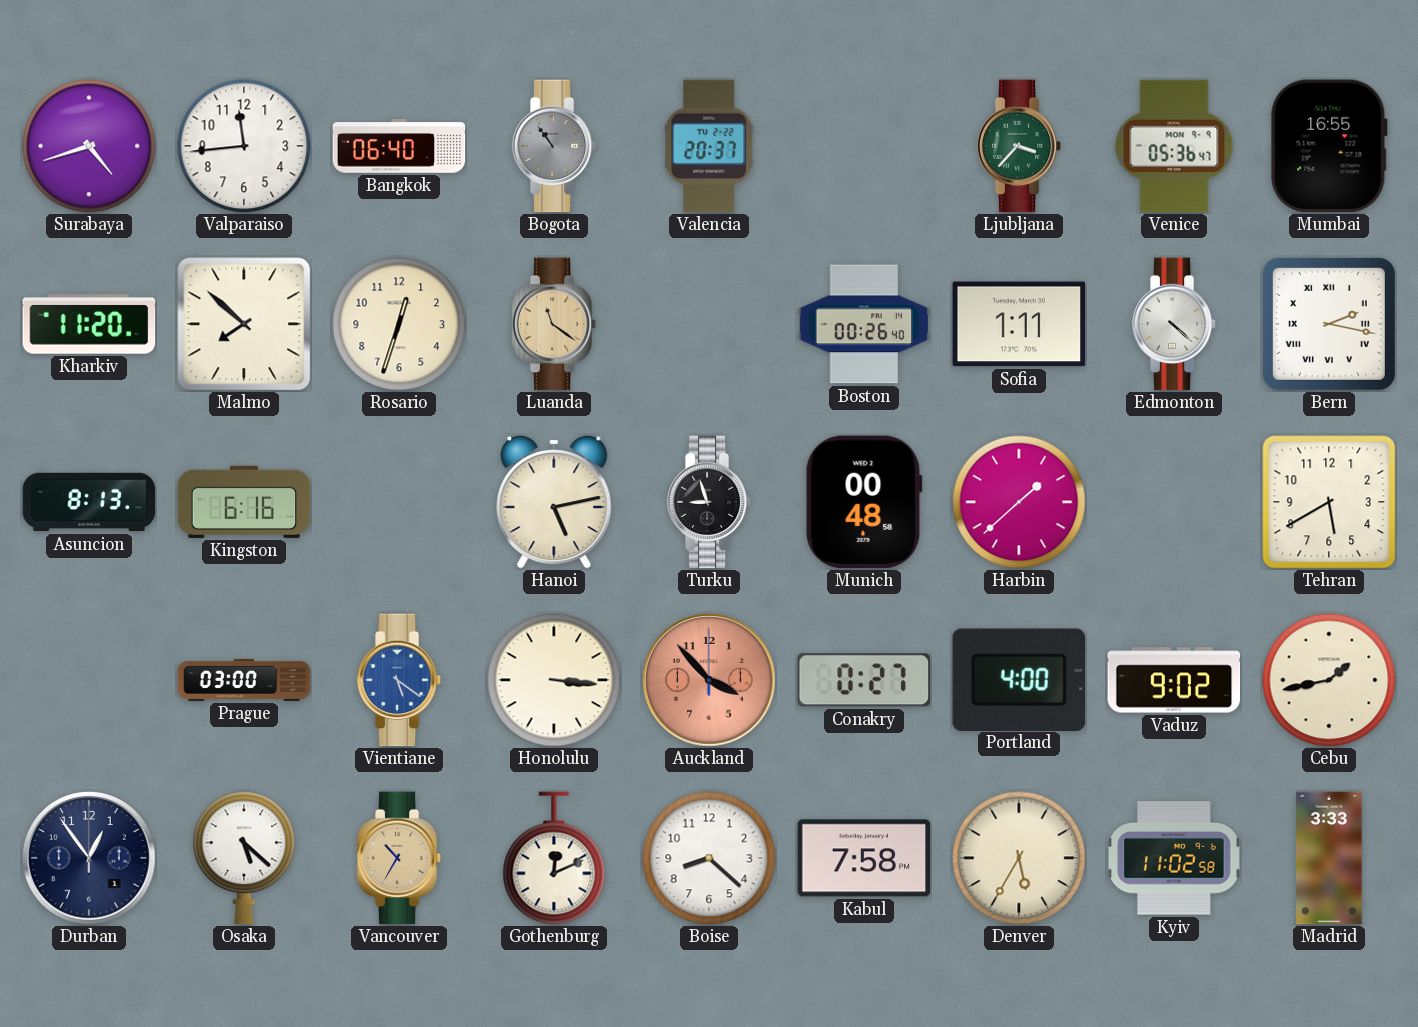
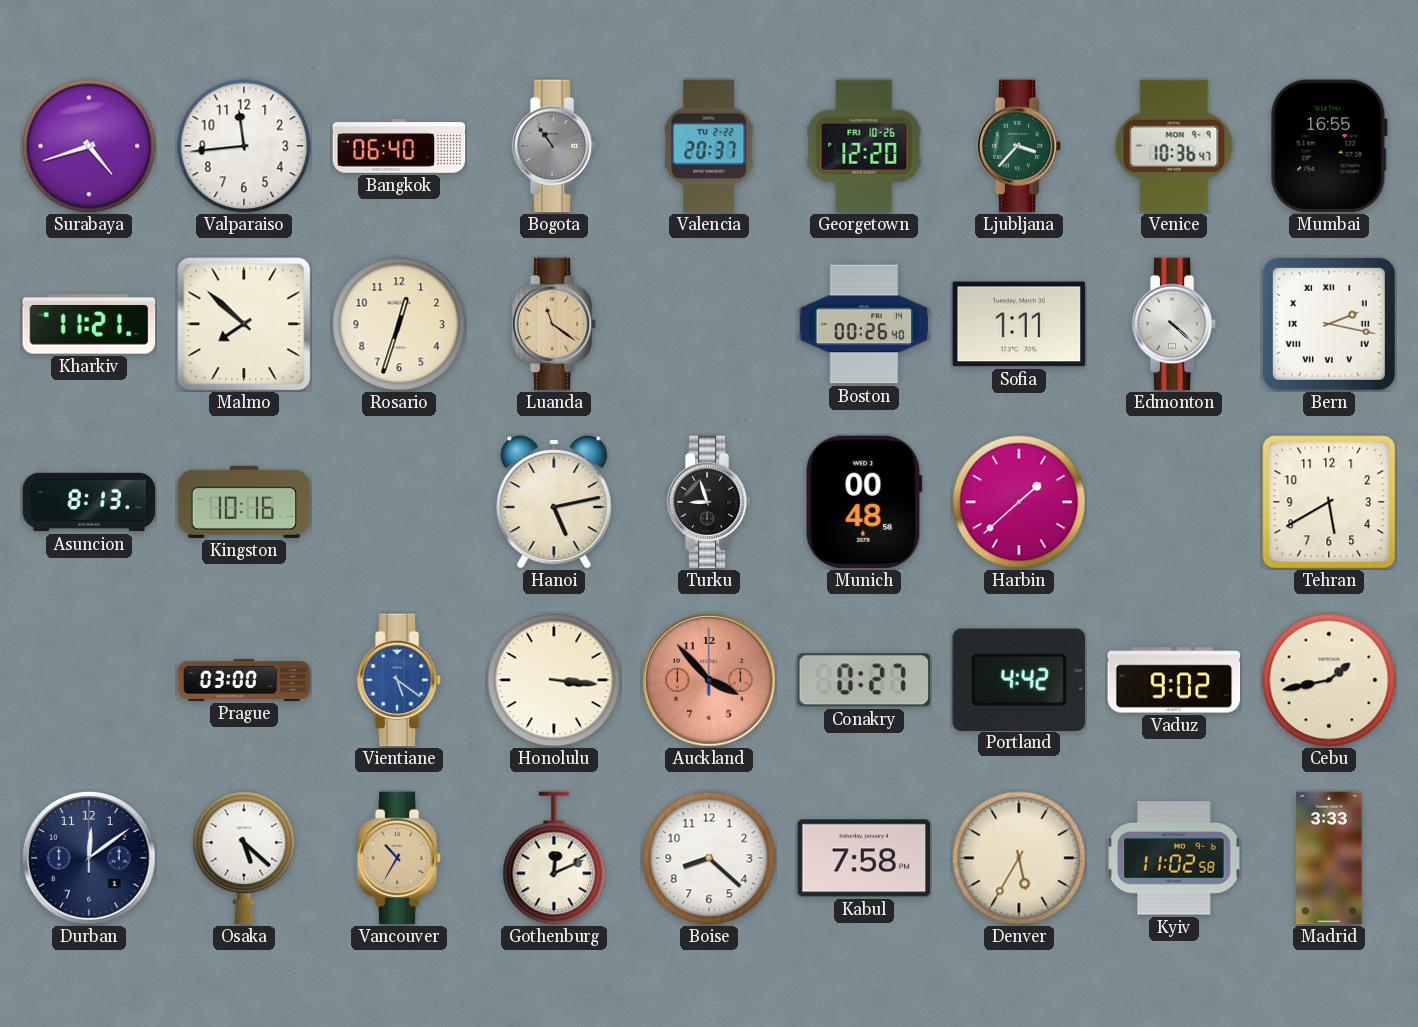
Georgetown: none -> 12:20
Venice: 05:36 -> 10:36
Kharkiv: 11:20 -> 11:21
Kingston: 6:16 -> 10:16
Portland: 4:00 -> 4:42
Durban: 12:54 -> 12:09
